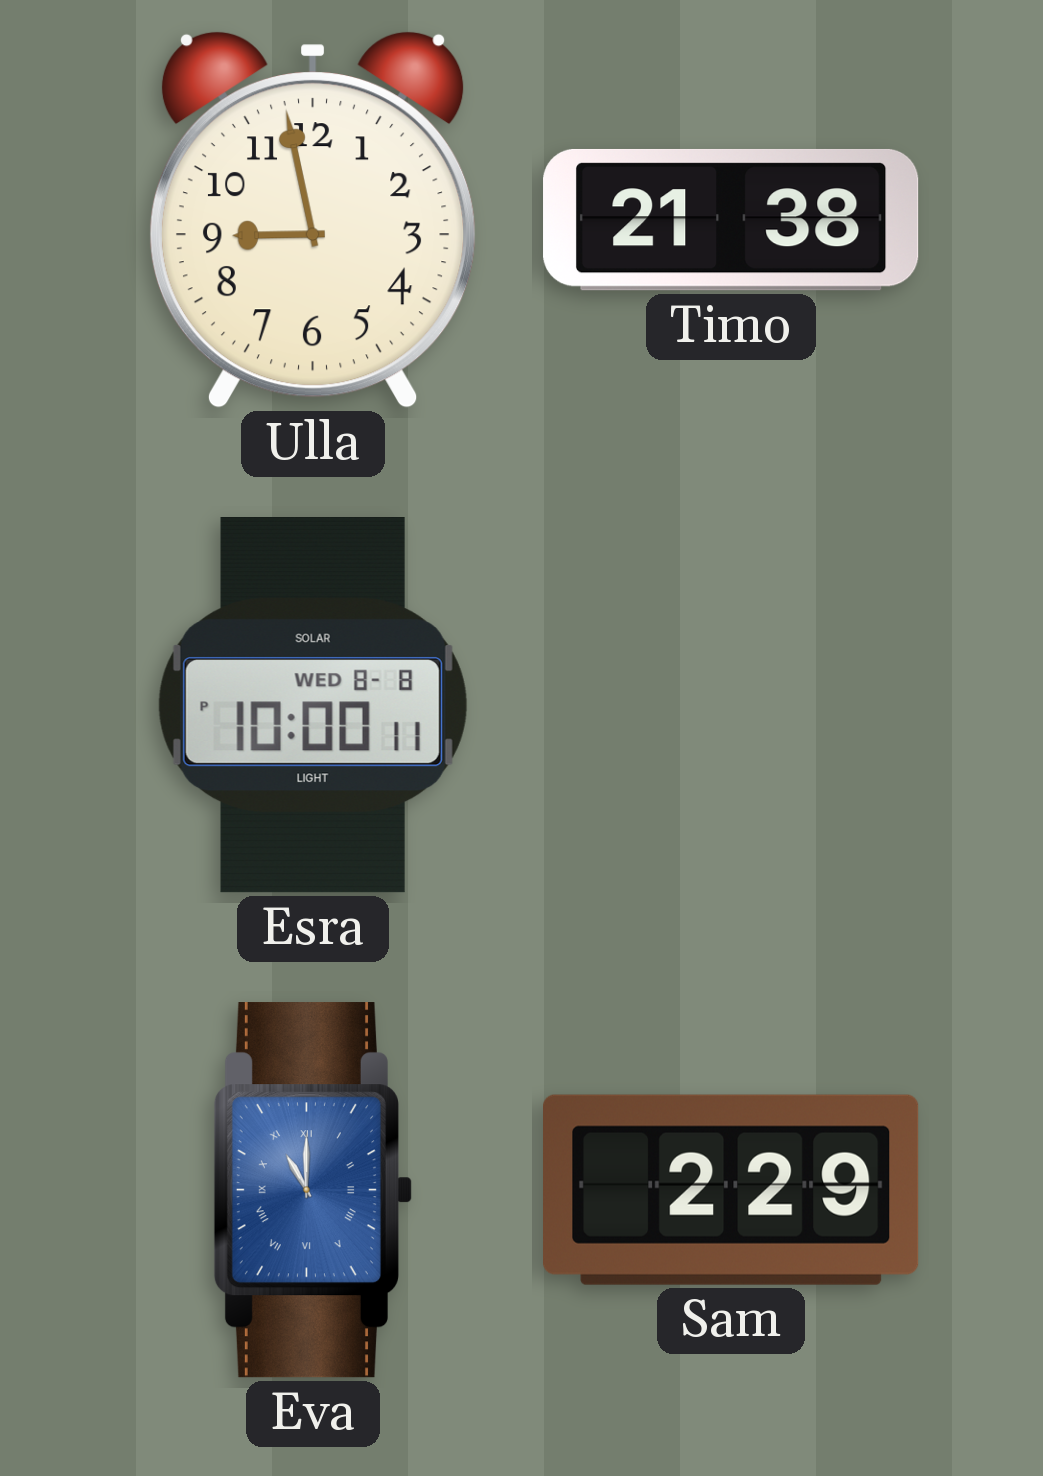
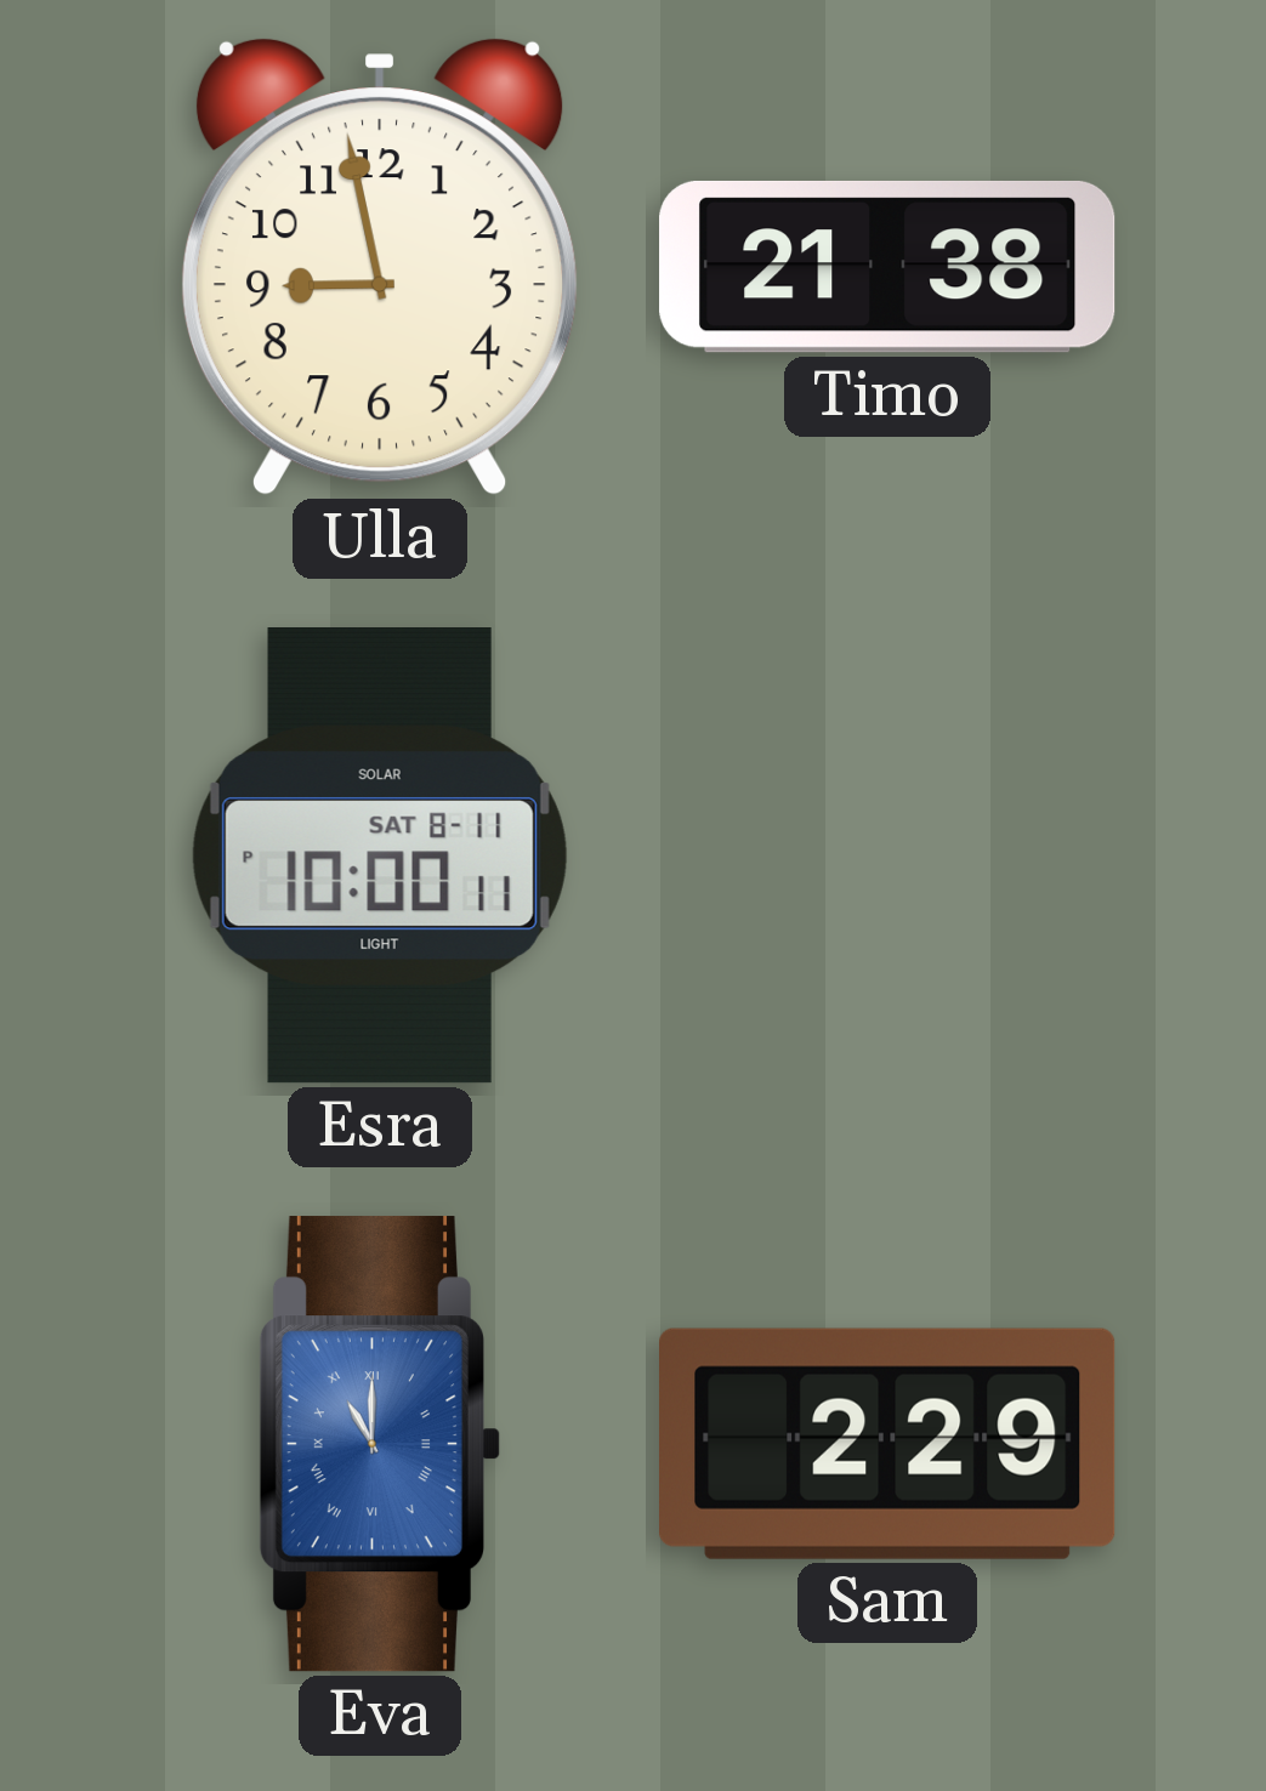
Esra date: WED 8-8 -> SAT 8-11
